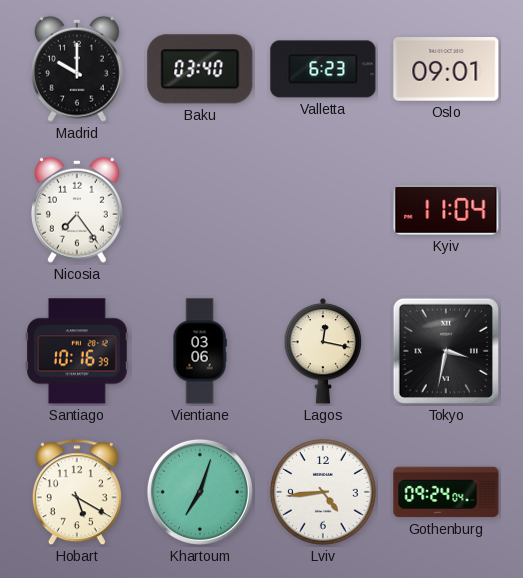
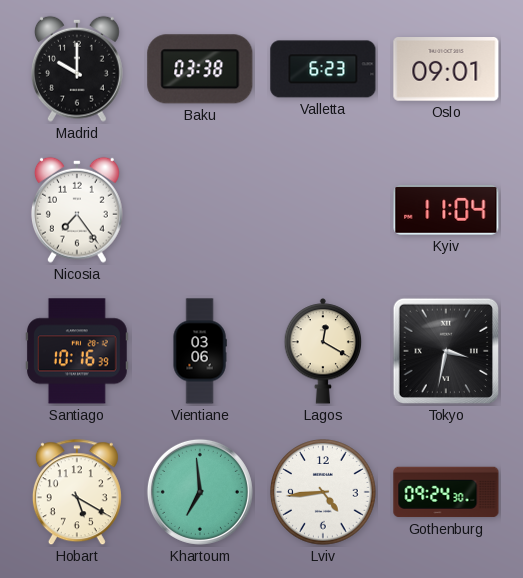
Baku: 03:40 -> 03:38
Lagos: 12:17 -> 12:20
Khartoum: 7:03 -> 6:59
Gothenburg: 09:24:04 -> 09:24:30
